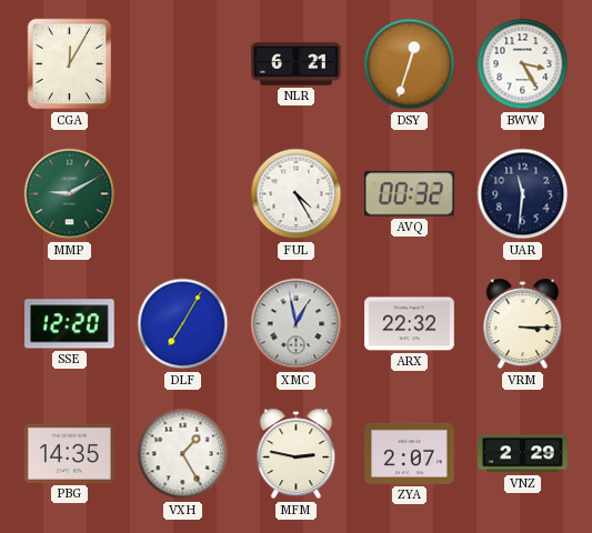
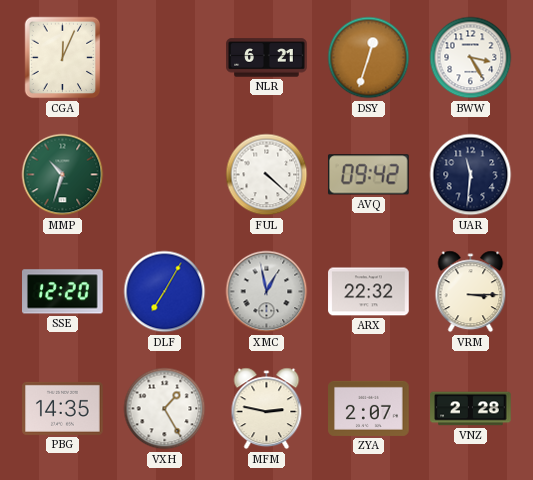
CGA: 12:05 -> 12:04
MMP: 9:10 -> 10:33
FUL: 4:25 -> 4:22
AVQ: 00:32 -> 09:42
VNZ: 2:29 -> 2:28
